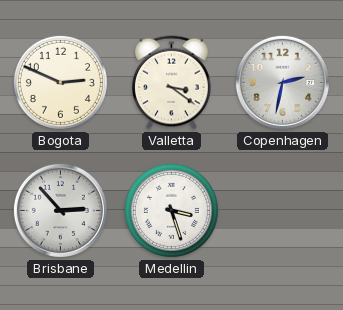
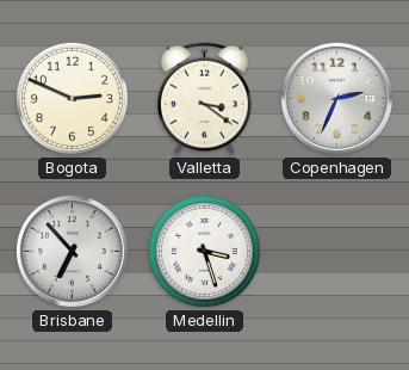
Copenhagen: 2:32 -> 2:34
Brisbane: 2:53 -> 6:53
